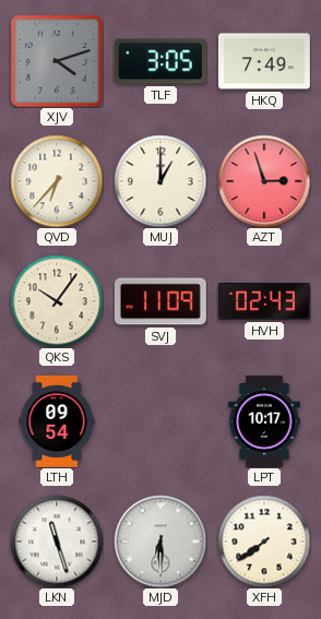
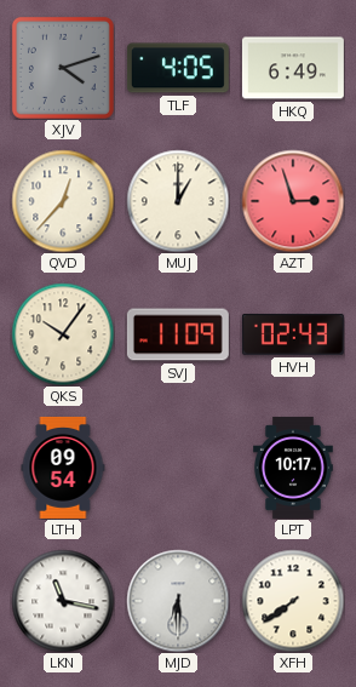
TLF: 3:05 -> 4:05
HKQ: 7:49 -> 6:49
QVD: 6:37 -> 12:37
LKN: 11:27 -> 11:17
